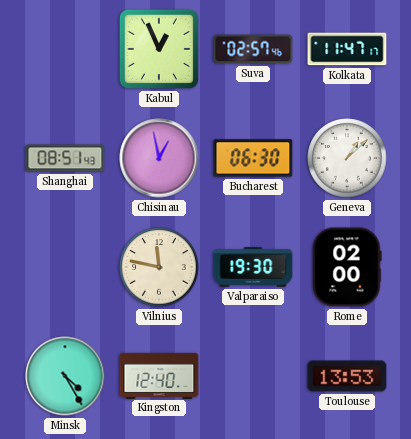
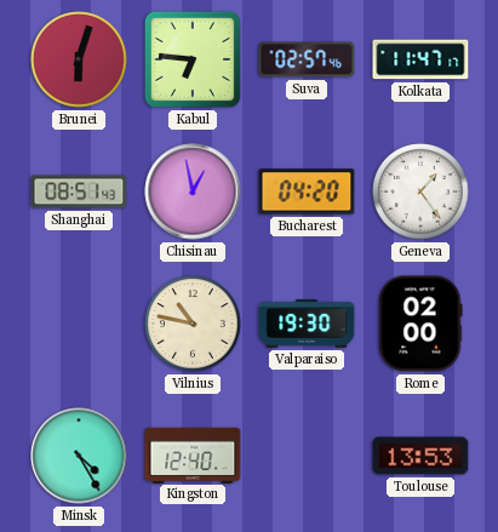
Brunei: none -> 6:03
Kabul: 12:56 -> 6:46
Bucharest: 06:30 -> 04:20
Geneva: 1:08 -> 1:24
Vilnius: 11:47 -> 10:47
